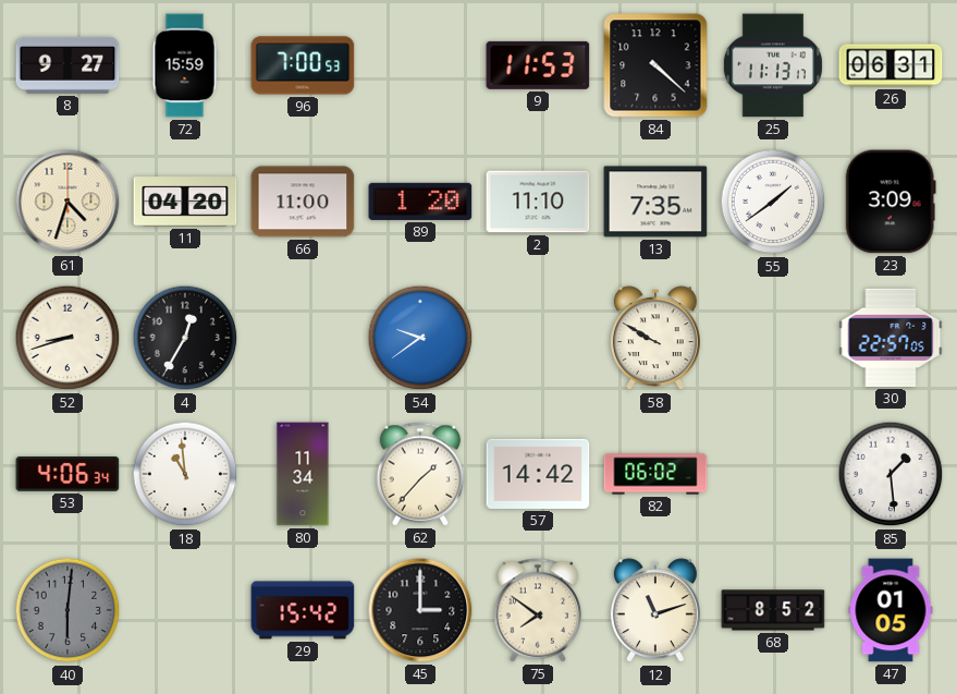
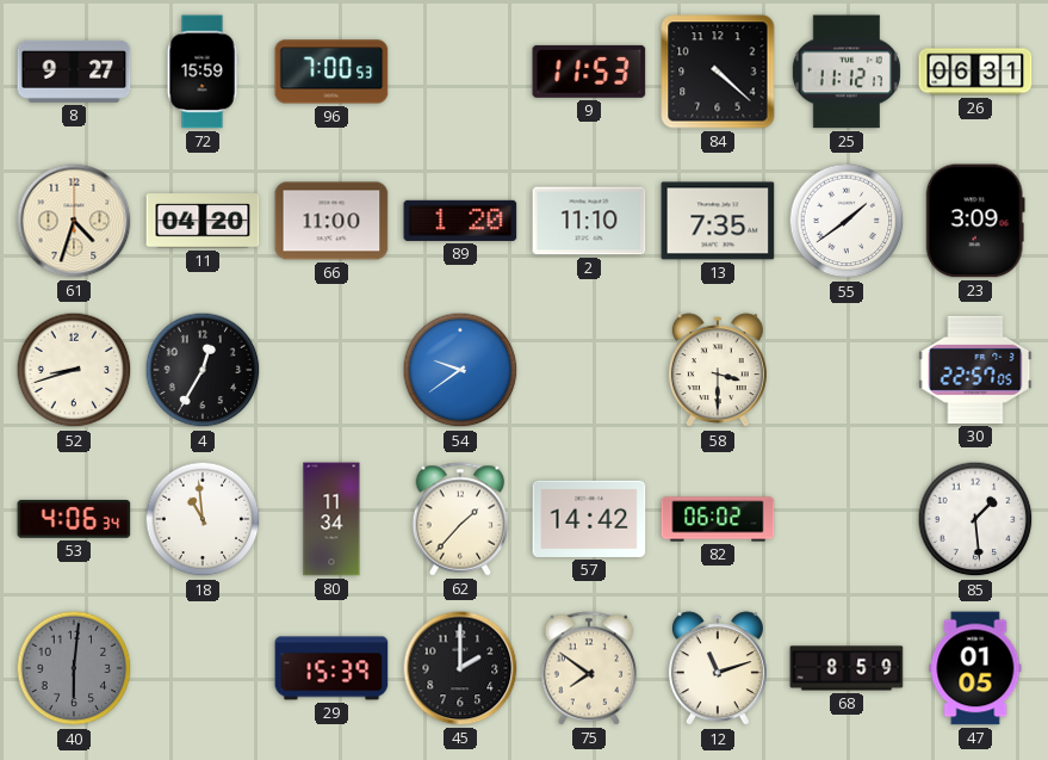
25: 11:13 -> 11:12
58: 9:50 -> 3:30
29: 15:42 -> 15:39
45: 3:00 -> 2:00
68: 8:52 -> 8:59
